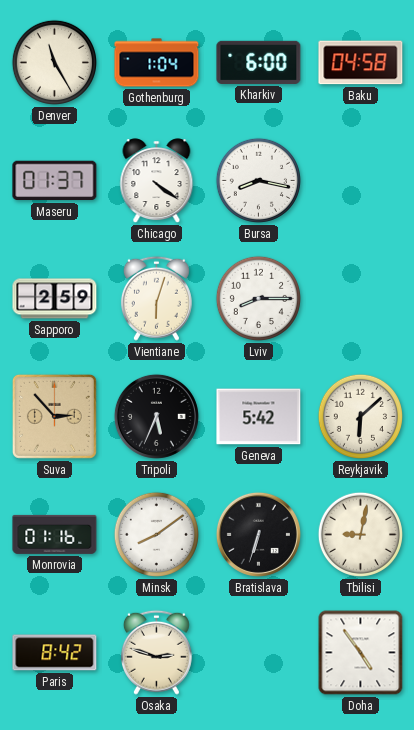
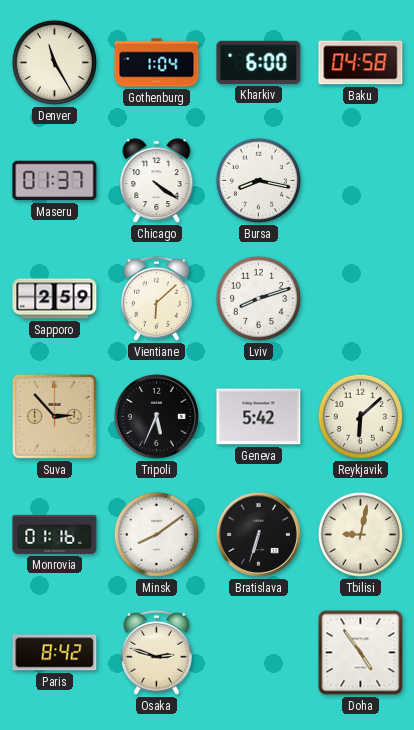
Vientiane: 6:03 -> 6:08
Lviv: 8:15 -> 8:12
